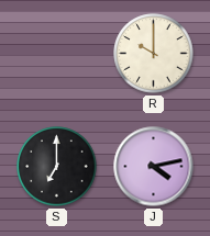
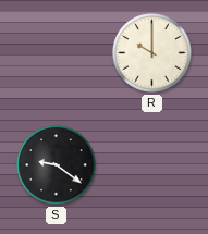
S: 7:00 -> 9:21
J: 4:13 -> none
